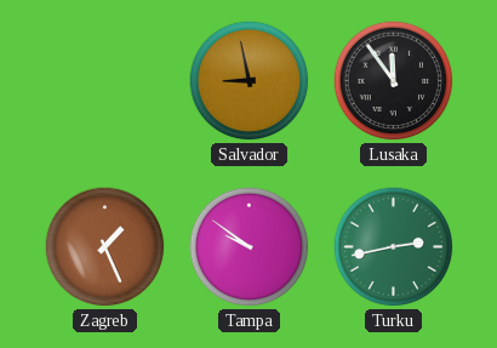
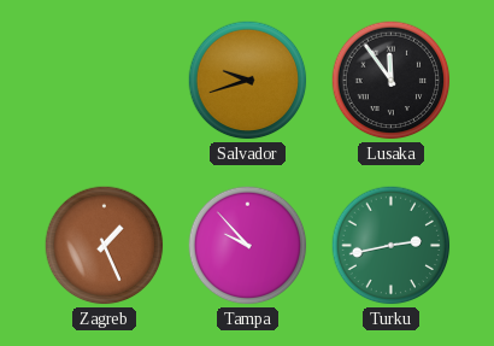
Salvador: 8:58 -> 9:42
Tampa: 9:51 -> 9:53
